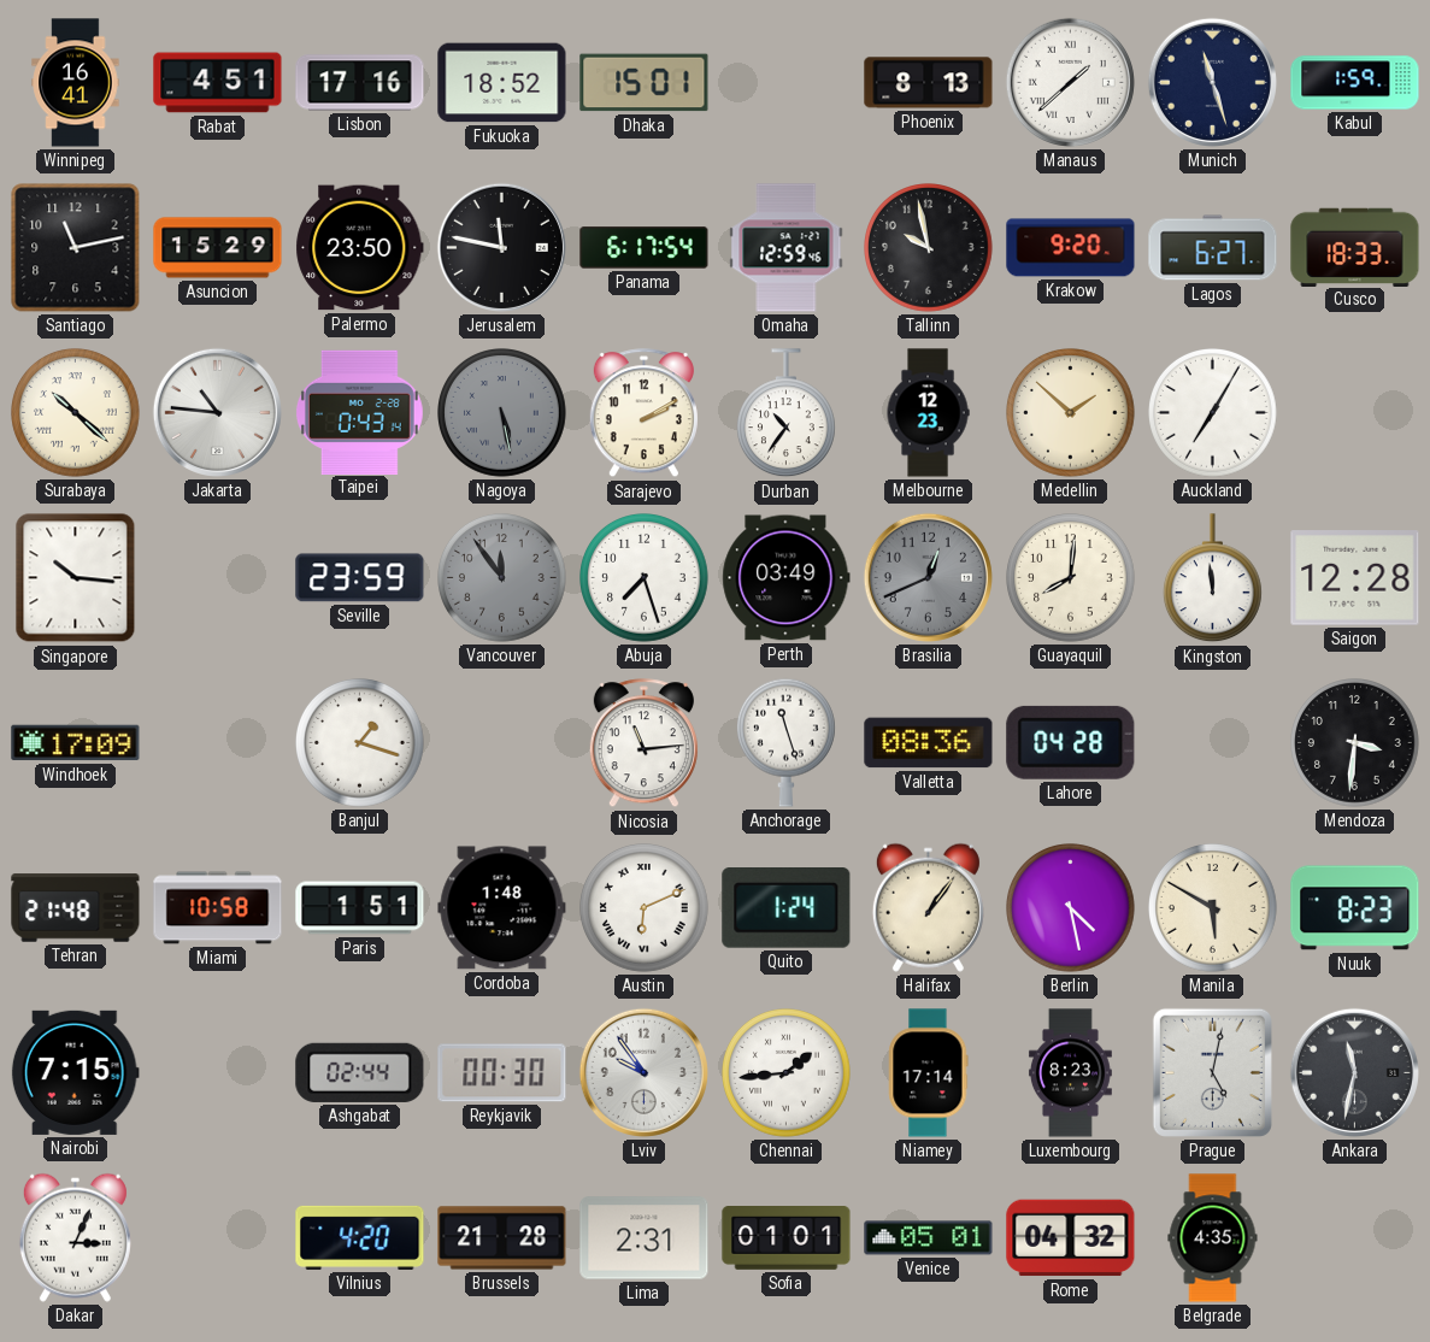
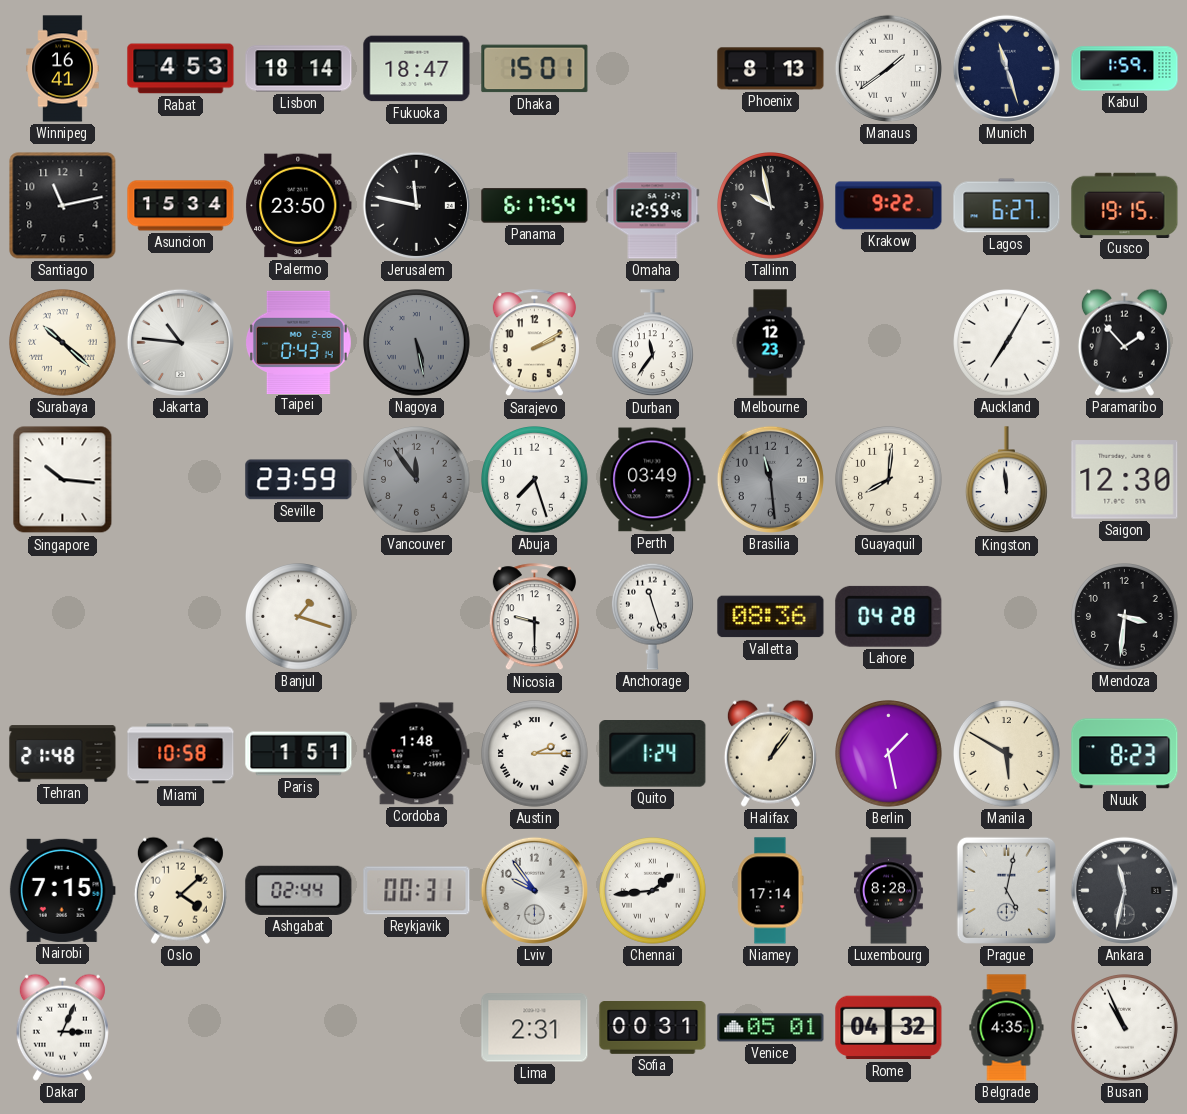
Rabat: 4:51 -> 4:53
Lisbon: 17:16 -> 18:14
Fukuoka: 18:52 -> 18:47
Manaus: 1:38 -> 1:39
Asuncion: 15:29 -> 15:34
Krakow: 9:20 -> 9:22
Cusco: 18:33 -> 19:15
Durban: 10:36 -> 11:36
Medellin: 1:52 -> none
Paramaribo: none -> 1:53
Brasilia: 12:41 -> 11:29
Saigon: 12:28 -> 12:30
Windhoek: 17:09 -> none
Nicosia: 11:14 -> 9:30
Austin: 6:11 -> 2:15
Berlin: 4:28 -> 1:28
Oslo: none -> 4:08
Reykjavik: 00:30 -> 00:31
Luxembourg: 8:23 -> 8:28
Vilnius: 4:20 -> none
Brussels: 21:28 -> none
Sofia: 01:01 -> 00:31
Busan: none -> 10:56
